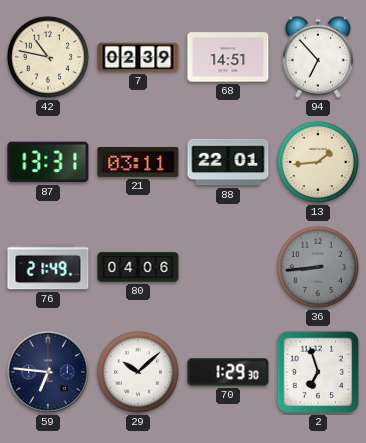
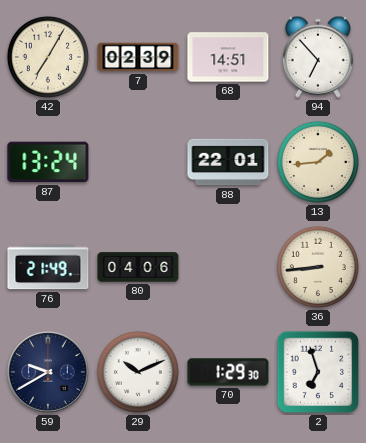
42: 10:47 -> 7:05
87: 13:31 -> 13:24
21: 03:11 -> none
36 dial: grey -> cream
59: 6:46 -> 9:40
29: 10:08 -> 10:11
